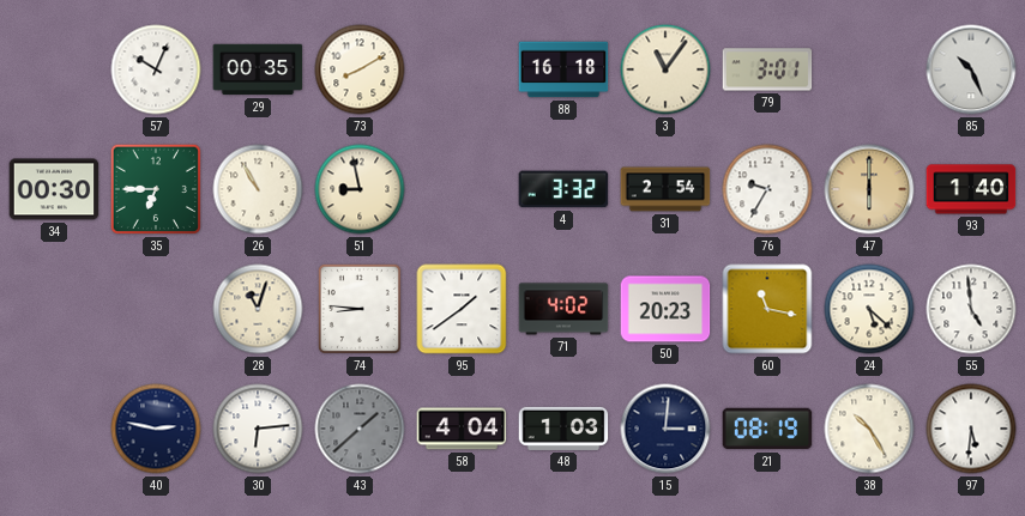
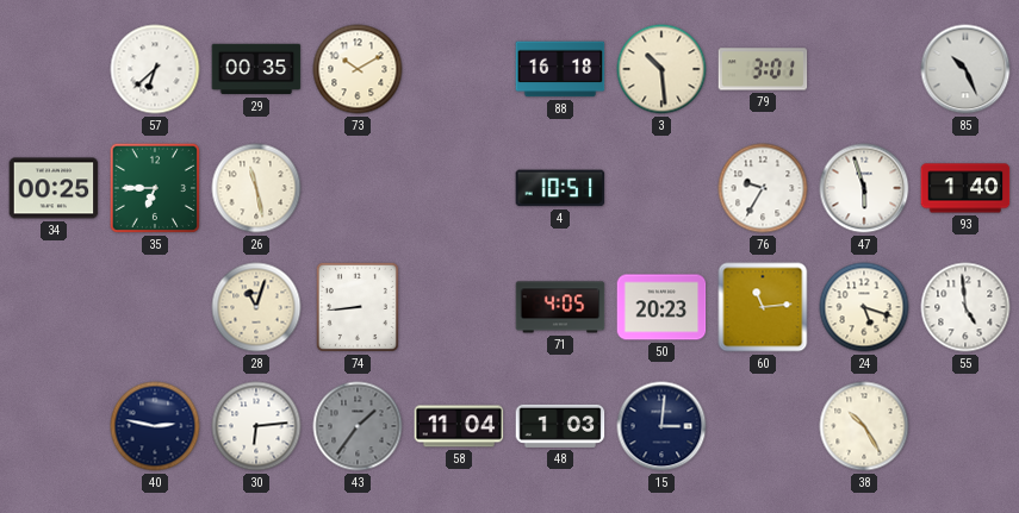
57: 10:04 -> 6:38
73: 8:10 -> 10:10
3: 11:06 -> 10:29
34: 00:30 -> 00:25
26: 10:55 -> 11:28
51: 8:58 -> none
4: 3:32 -> 10:51
31: 2:54 -> none
47: 6:00 -> 5:57
47 dial: champagne -> white
74: 8:46 -> 8:44
95: 1:39 -> none
71: 4:02 -> 4:05
60: 11:17 -> 11:14
24: 5:22 -> 5:18
43: 1:38 -> 1:36
58: 4:04 -> 11:04
21: 08:19 -> none
97: 5:31 -> none
